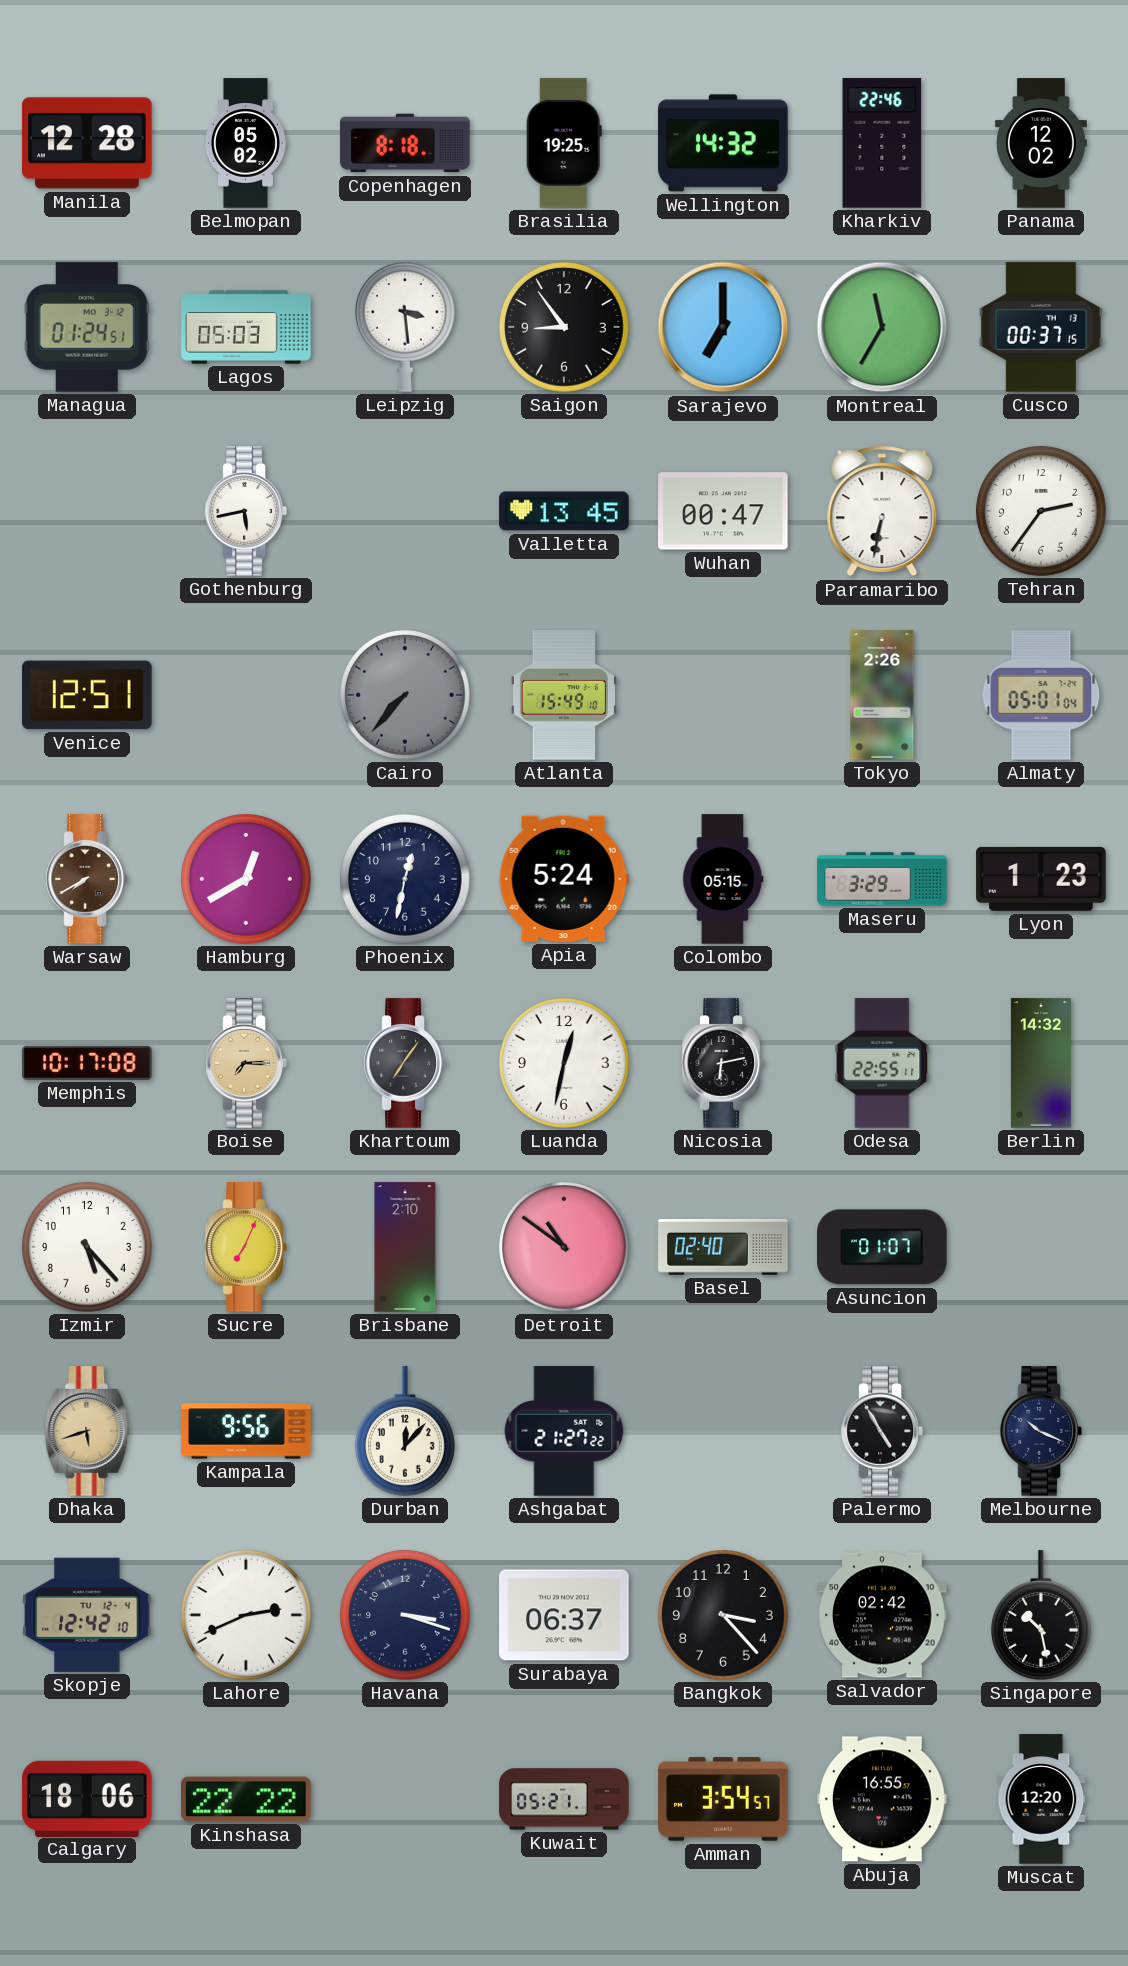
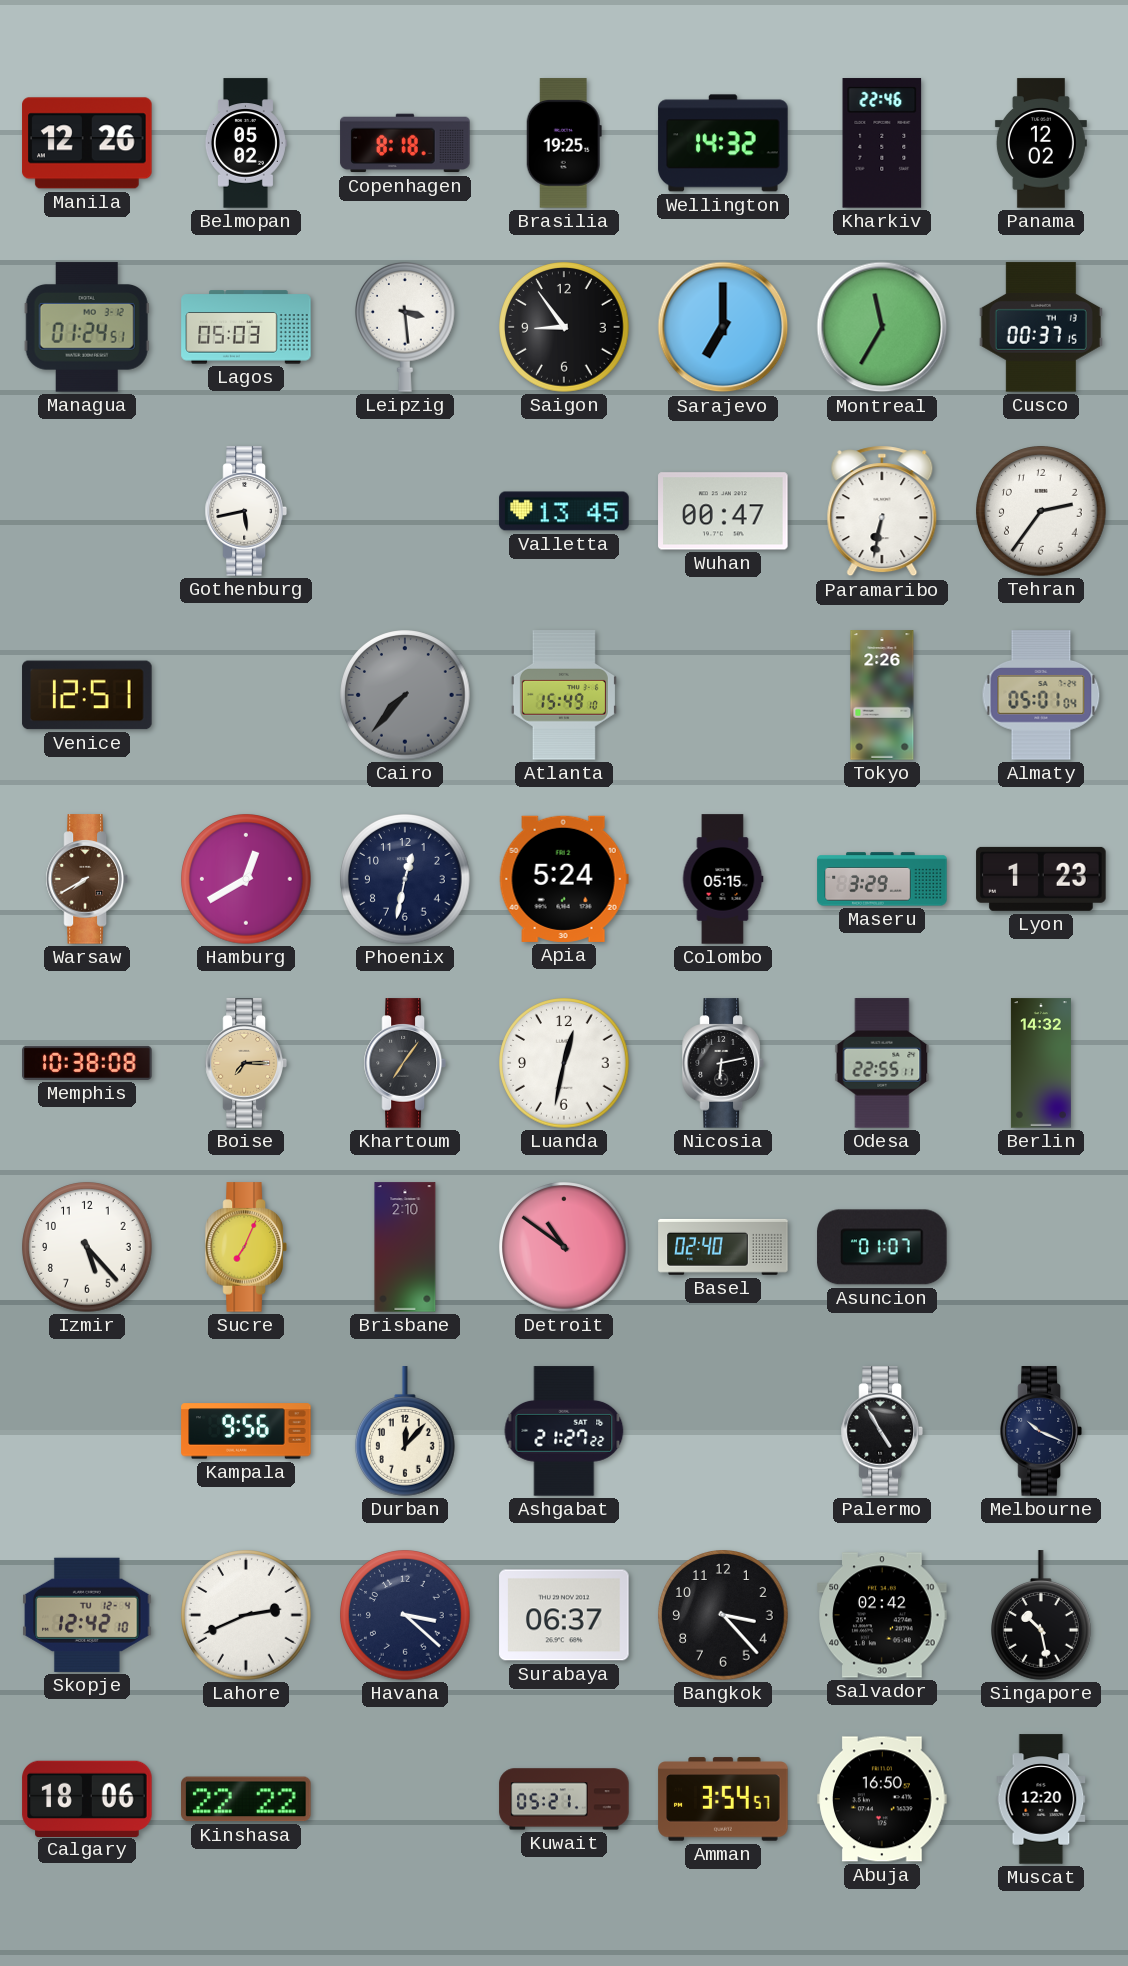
Manila: 12:28 -> 12:26
Memphis: 10:17 -> 10:38
Dhaka: 5:42 -> none
Havana: 3:18 -> 3:22
Abuja: 16:55 -> 16:50
